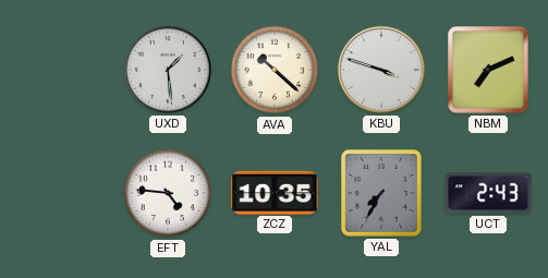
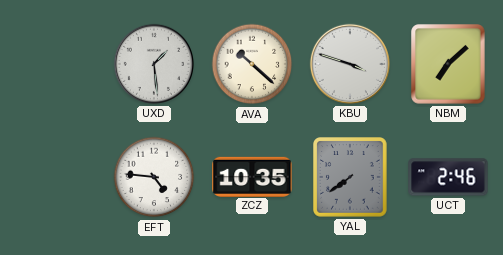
NBM: 7:11 -> 7:08
YAL: 7:35 -> 7:39
UCT: 2:43 -> 2:46
